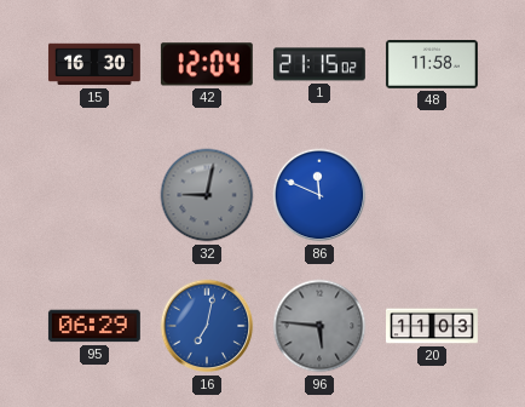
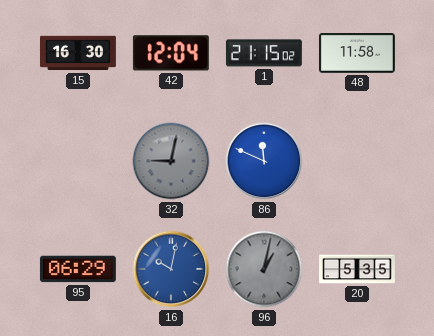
16: 7:02 -> 10:02
96: 5:46 -> 1:02
20: 11:03 -> 5:35
